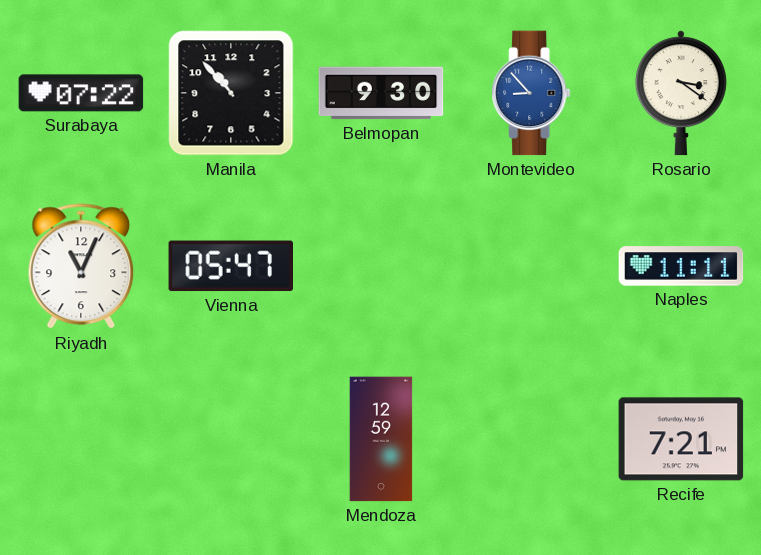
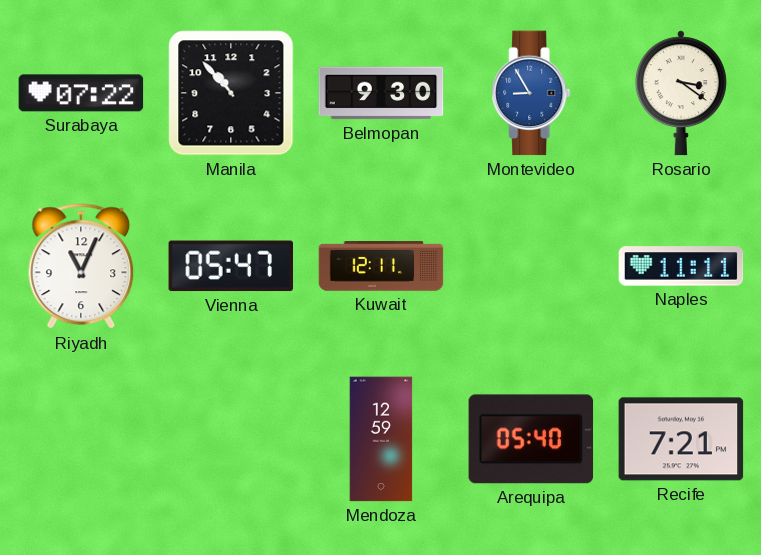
Montevideo: 8:53 -> 8:55
Kuwait: none -> 12:11
Arequipa: none -> 05:40
